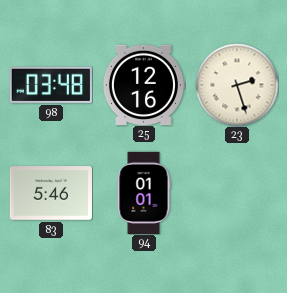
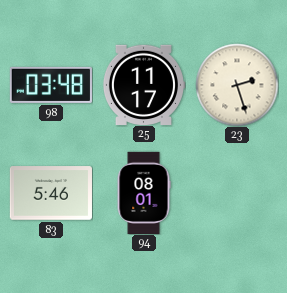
25: 12:16 -> 11:17
94: 01:01 -> 08:01
